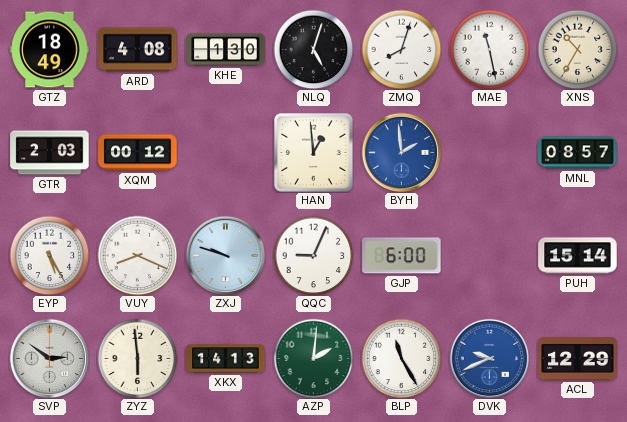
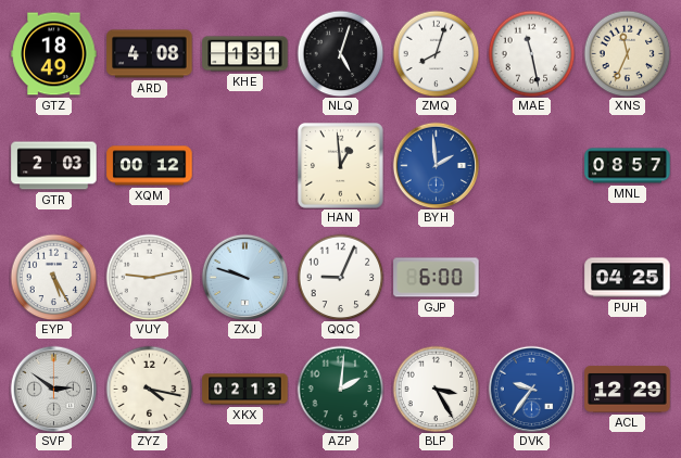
KHE: 1:30 -> 1:31
XNS: 10:35 -> 11:34
VUY: 8:19 -> 9:13
PUH: 15:14 -> 04:25
ZYZ: 5:59 -> 4:17
XKX: 14:13 -> 02:13
BLP: 11:25 -> 3:25
DVK: 9:41 -> 9:36
